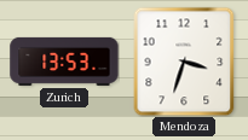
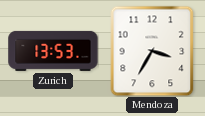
Mendoza: 3:33 -> 3:35
